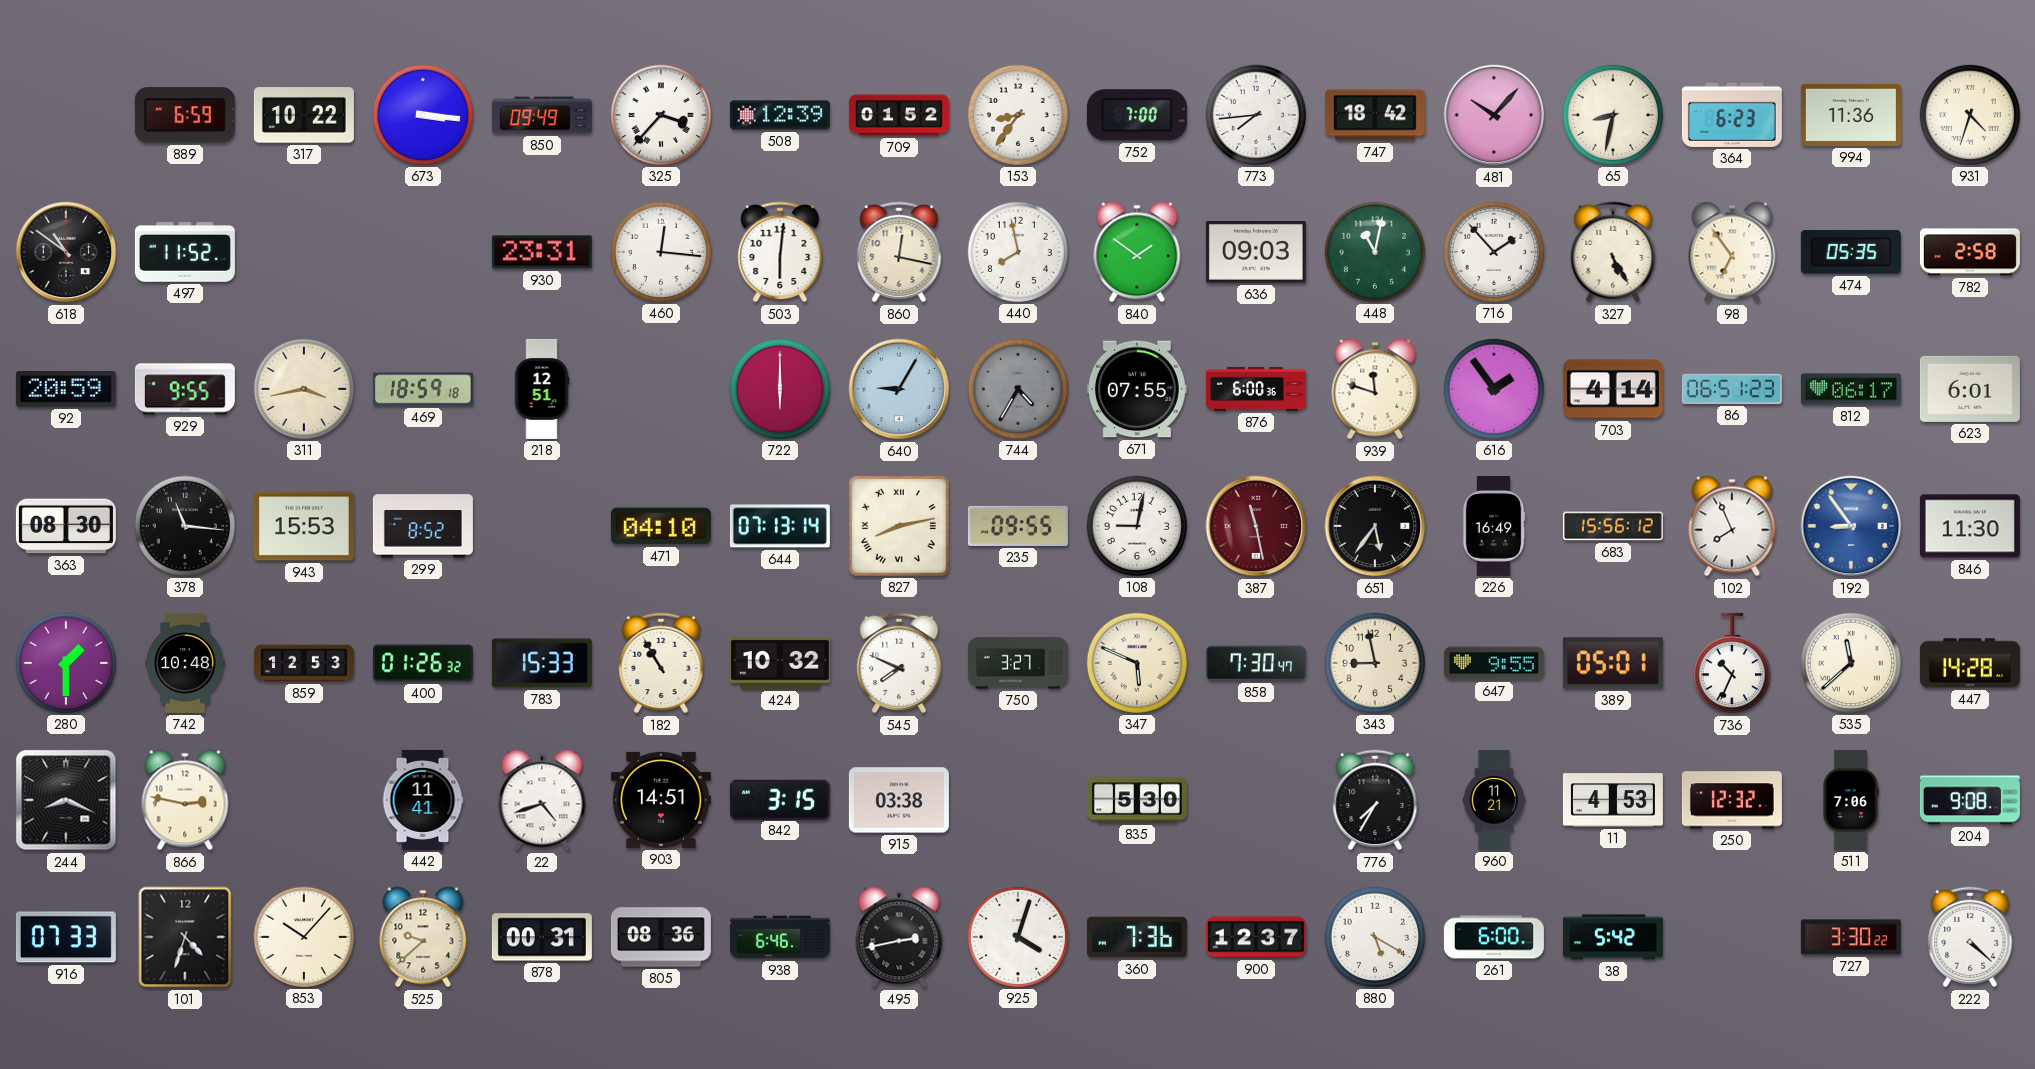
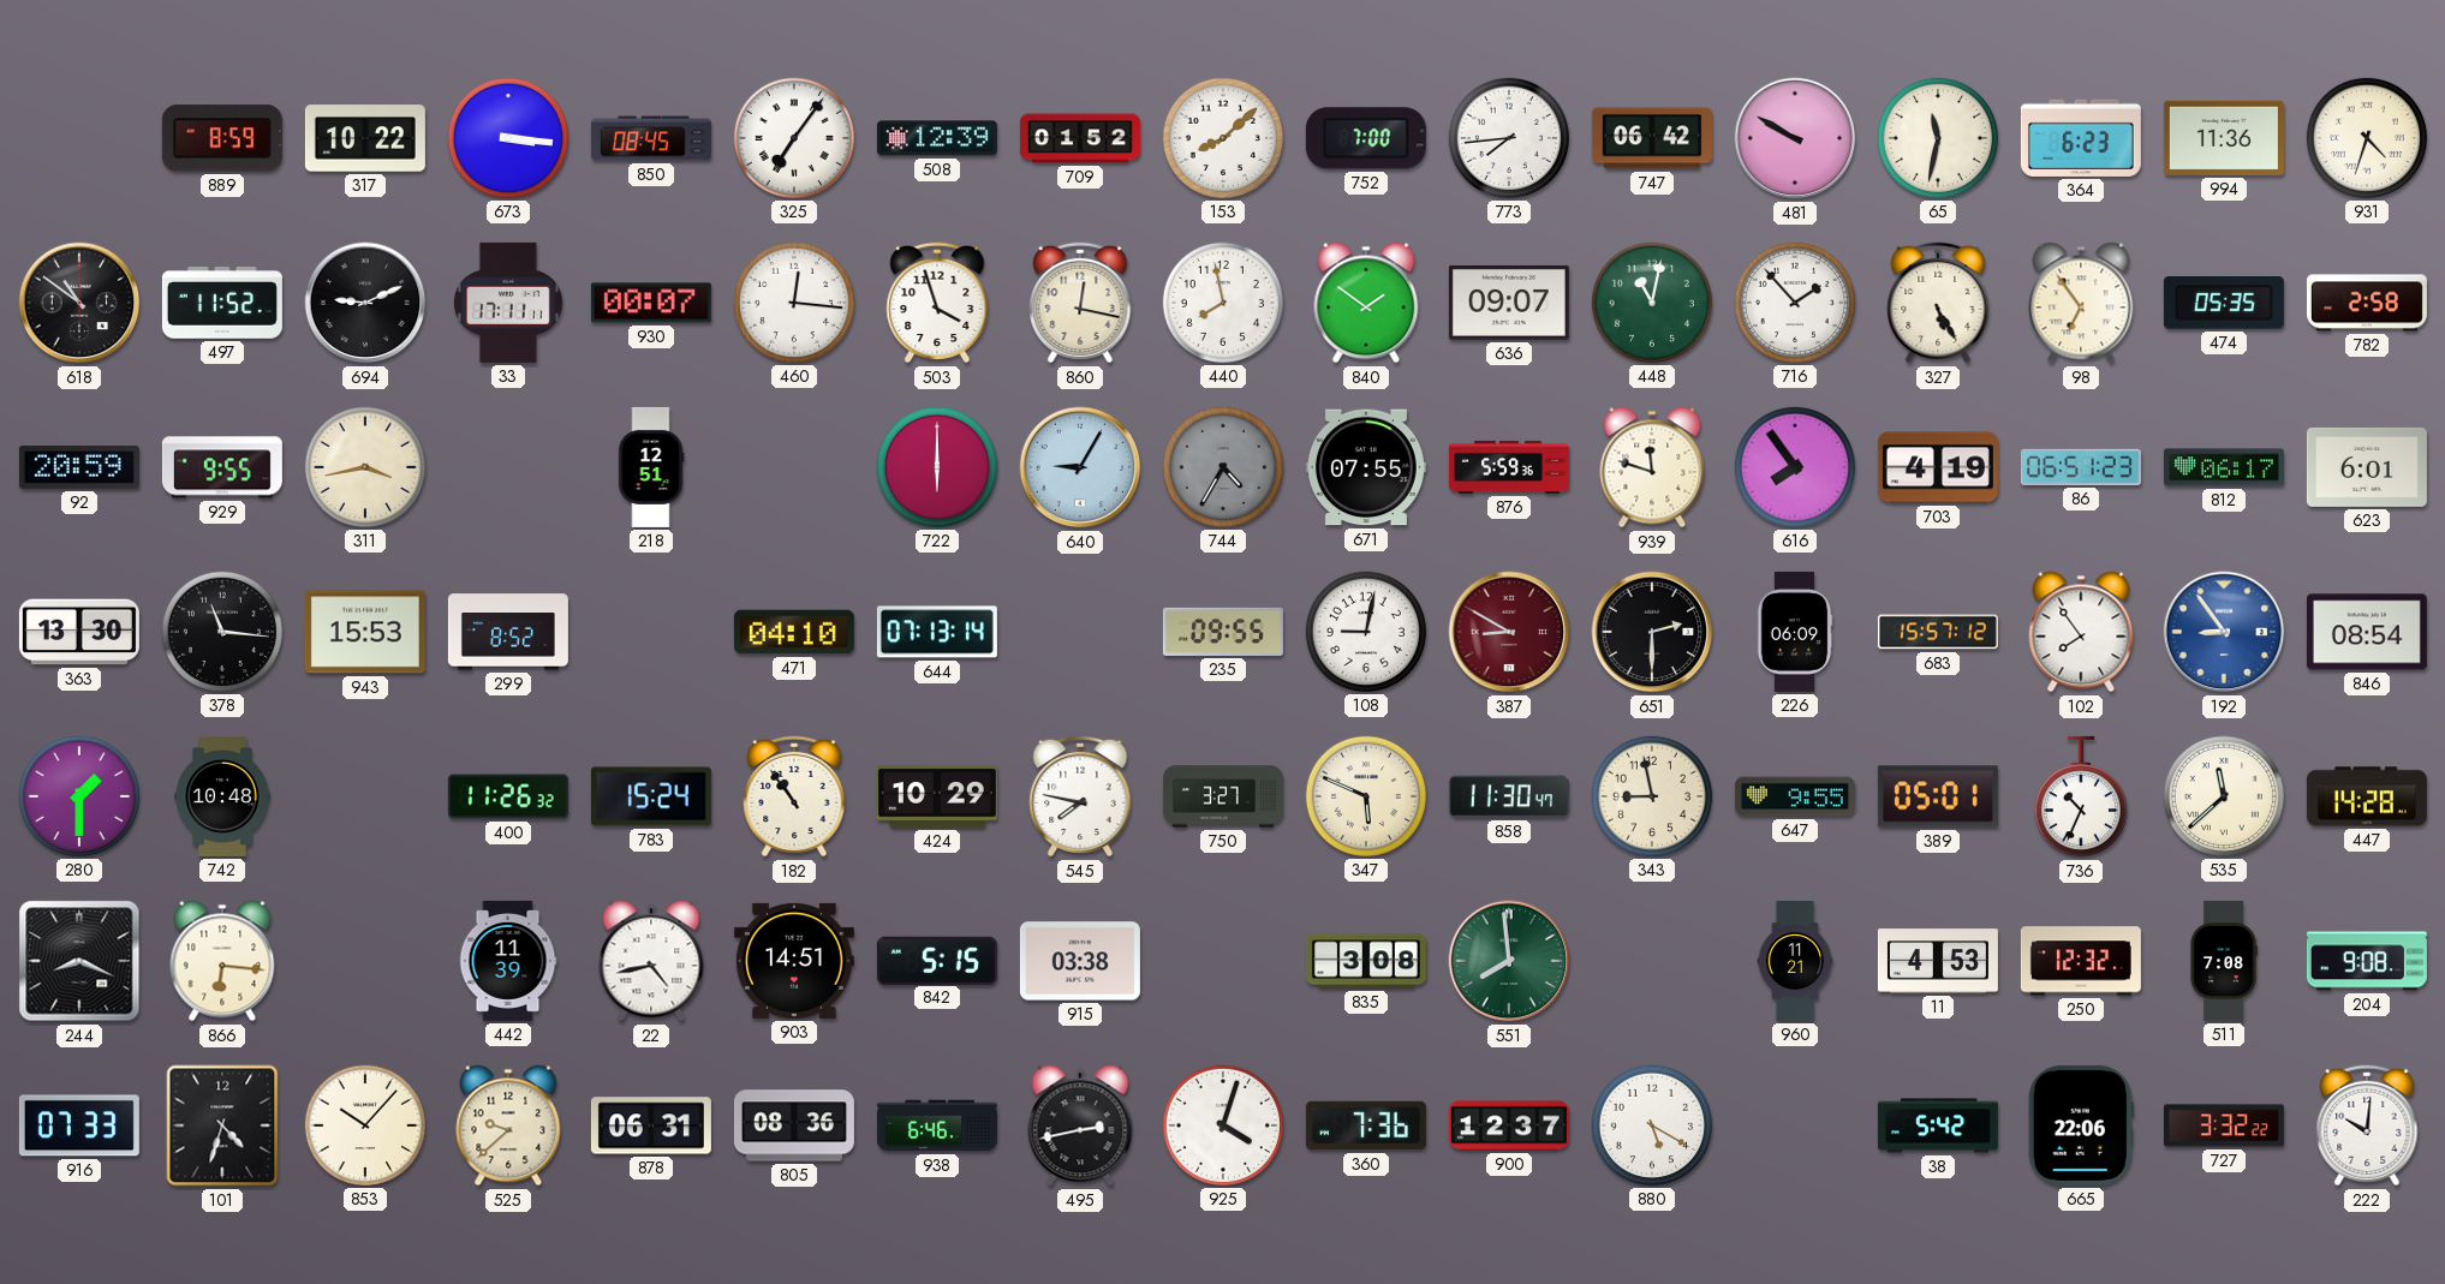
889: 6:59 -> 8:59
850: 09:49 -> 08:45
325: 3:37 -> 7:06
153: 8:36 -> 8:08
747: 18:42 -> 06:42
481: 10:07 -> 9:50
65: 8:32 -> 11:32
694: none -> 9:11
33: none -> 17:11
930: 23:31 -> 00:07
503: 6:01 -> 3:57
636: 09:03 -> 09:07
469: 18:59 -> none
876: 6:00 -> 5:59
616: 1:54 -> 7:54
703: 4:14 -> 4:19
363: 08:30 -> 13:30
827: 8:13 -> none
387: 11:28 -> 8:50
651: 5:36 -> 2:30
226: 16:49 -> 06:09
683: 15:56 -> 15:57
102: 7:56 -> 7:54
846: 11:30 -> 08:54
859: 12:53 -> none
400: 01:26 -> 11:26
783: 15:33 -> 15:24
182: 10:55 -> 10:54
424: 10:32 -> 10:29
545: 7:49 -> 7:47
858: 7:30 -> 11:30
866: 2:47 -> 6:16
442: 11:41 -> 11:39
22: 4:42 -> 4:43
842: 3:15 -> 5:15
835: 5:30 -> 3:08
551: none -> 7:59
776: 7:35 -> none
511: 7:06 -> 7:08
878: 00:31 -> 06:31
261: 6:00 -> none
665: none -> 22:06
727: 3:30 -> 3:32
222: 4:22 -> 10:01
